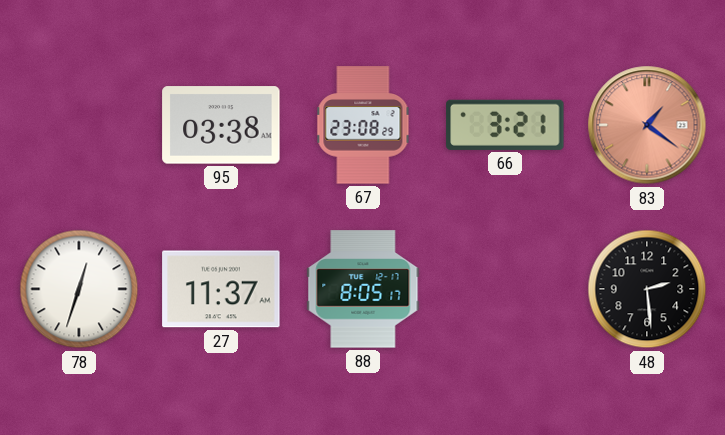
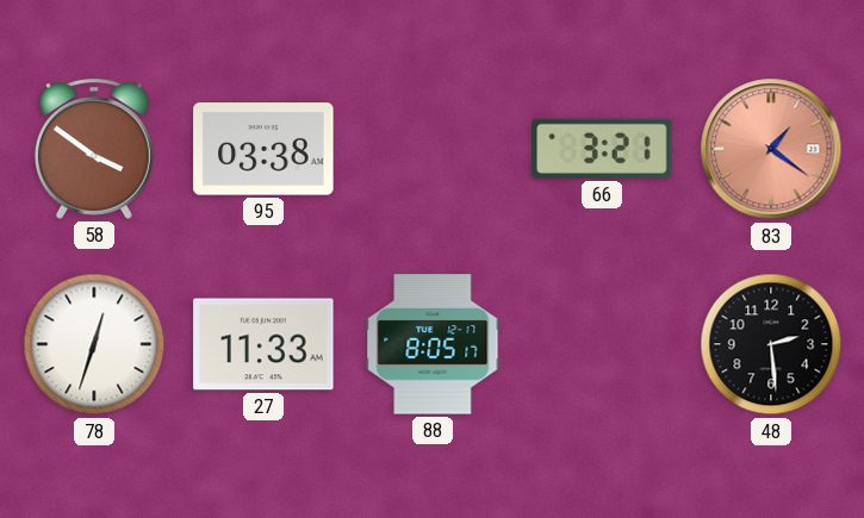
58: none -> 3:51
67: 23:08 -> none
27: 11:37 -> 11:33
